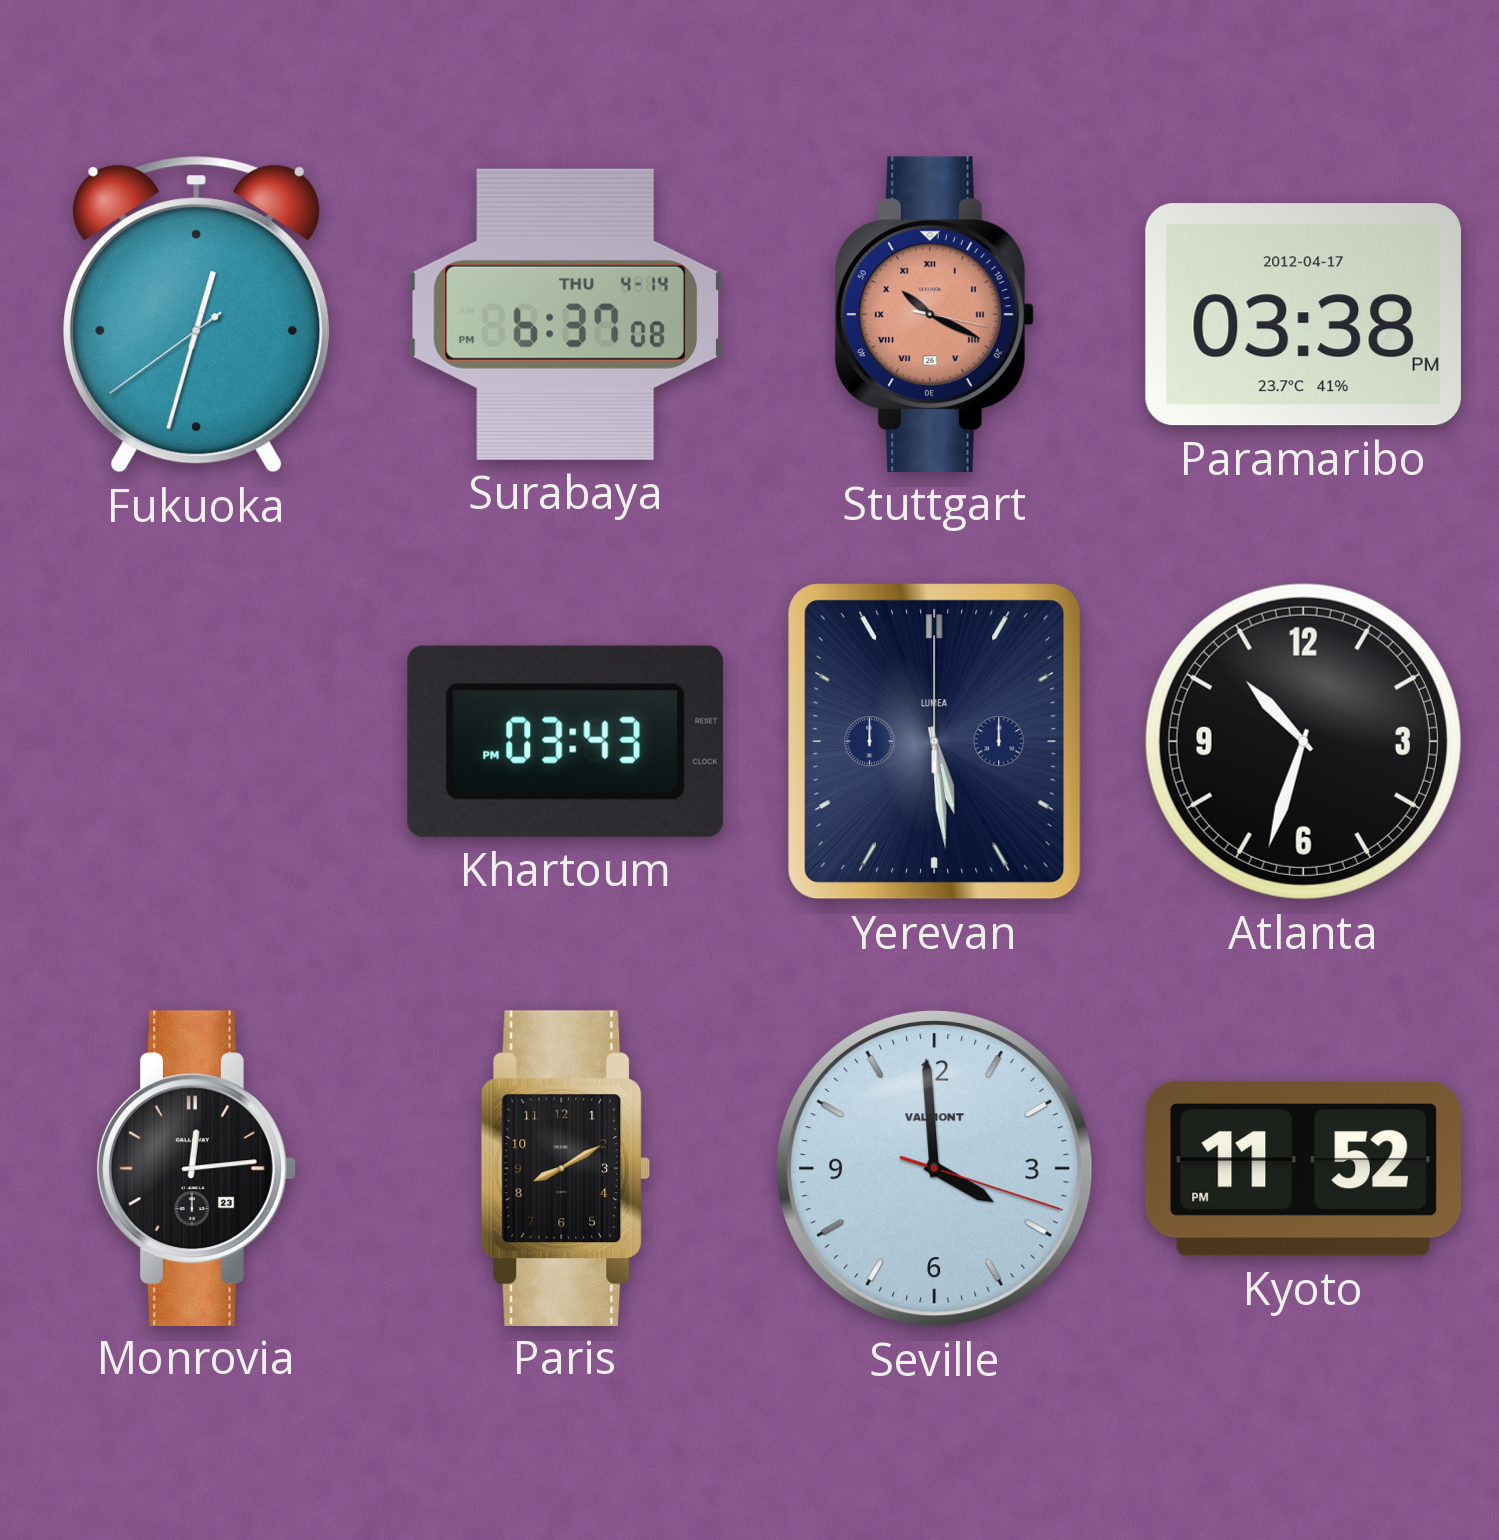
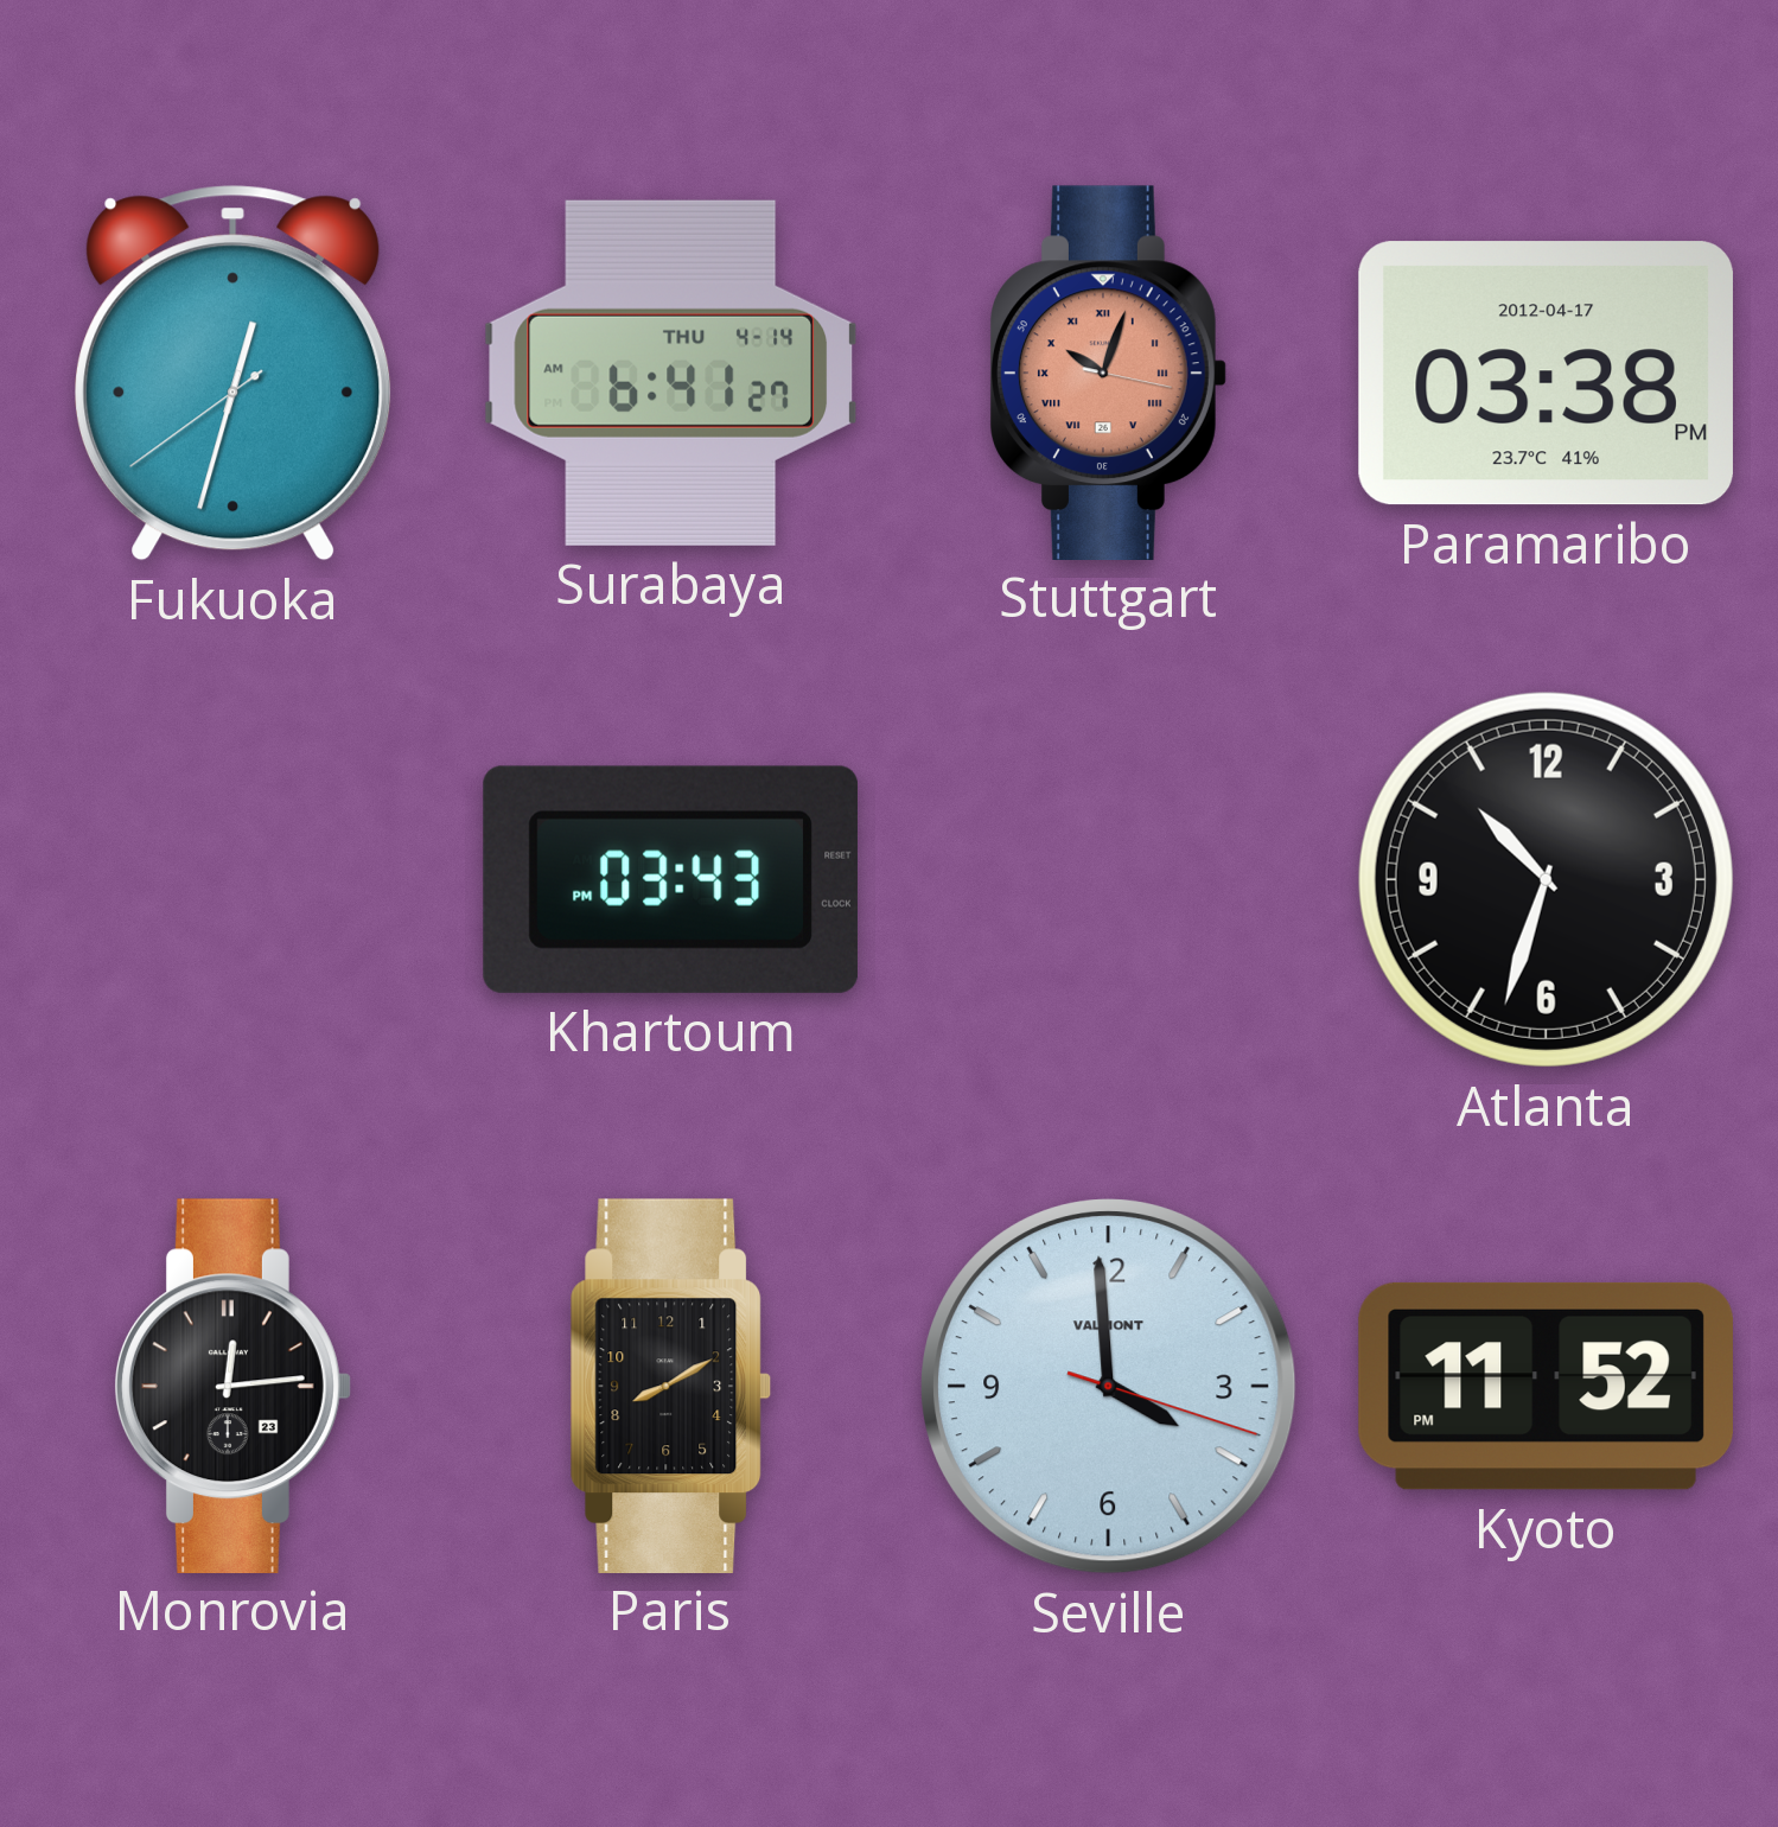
Surabaya: 6:37 -> 6:41
Stuttgart: 10:19 -> 10:03
Yerevan: 5:29 -> none
